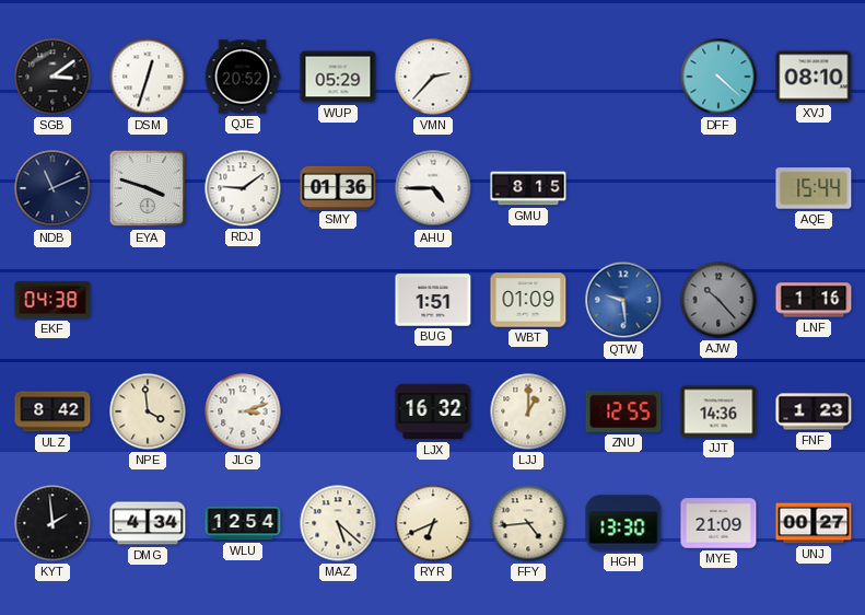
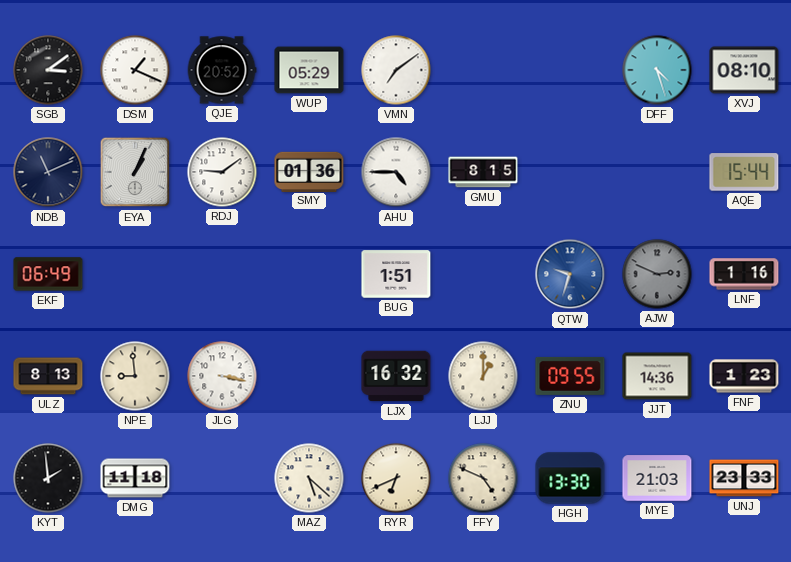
DSM: 12:33 -> 1:19
VMN: 2:37 -> 7:09
DFF: 4:22 -> 4:27
EYA: 3:48 -> 1:04
EKF: 04:38 -> 06:49
WBT: 01:09 -> none
QTW: 9:29 -> 9:33
AJW: 10:23 -> 2:49
ULZ: 8:42 -> 8:13
NPE: 3:59 -> 8:59
JLG: 3:12 -> 3:17
ZNU: 12:55 -> 09:55
DMG: 4:34 -> 11:18
WLU: 12:54 -> none
FFY: 4:44 -> 4:49
MYE: 21:09 -> 21:03
UNJ: 00:27 -> 23:33
